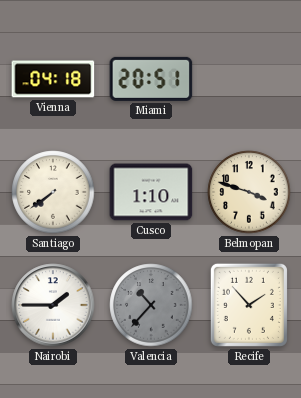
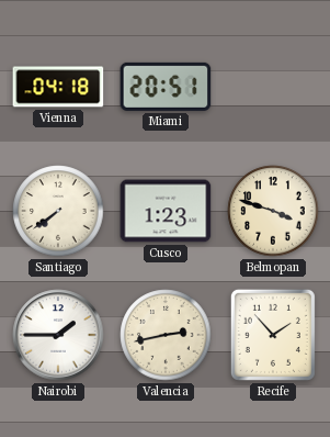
Cusco: 1:10 -> 1:23
Valencia: 10:37 -> 2:43
Valencia dial: grey -> cream
